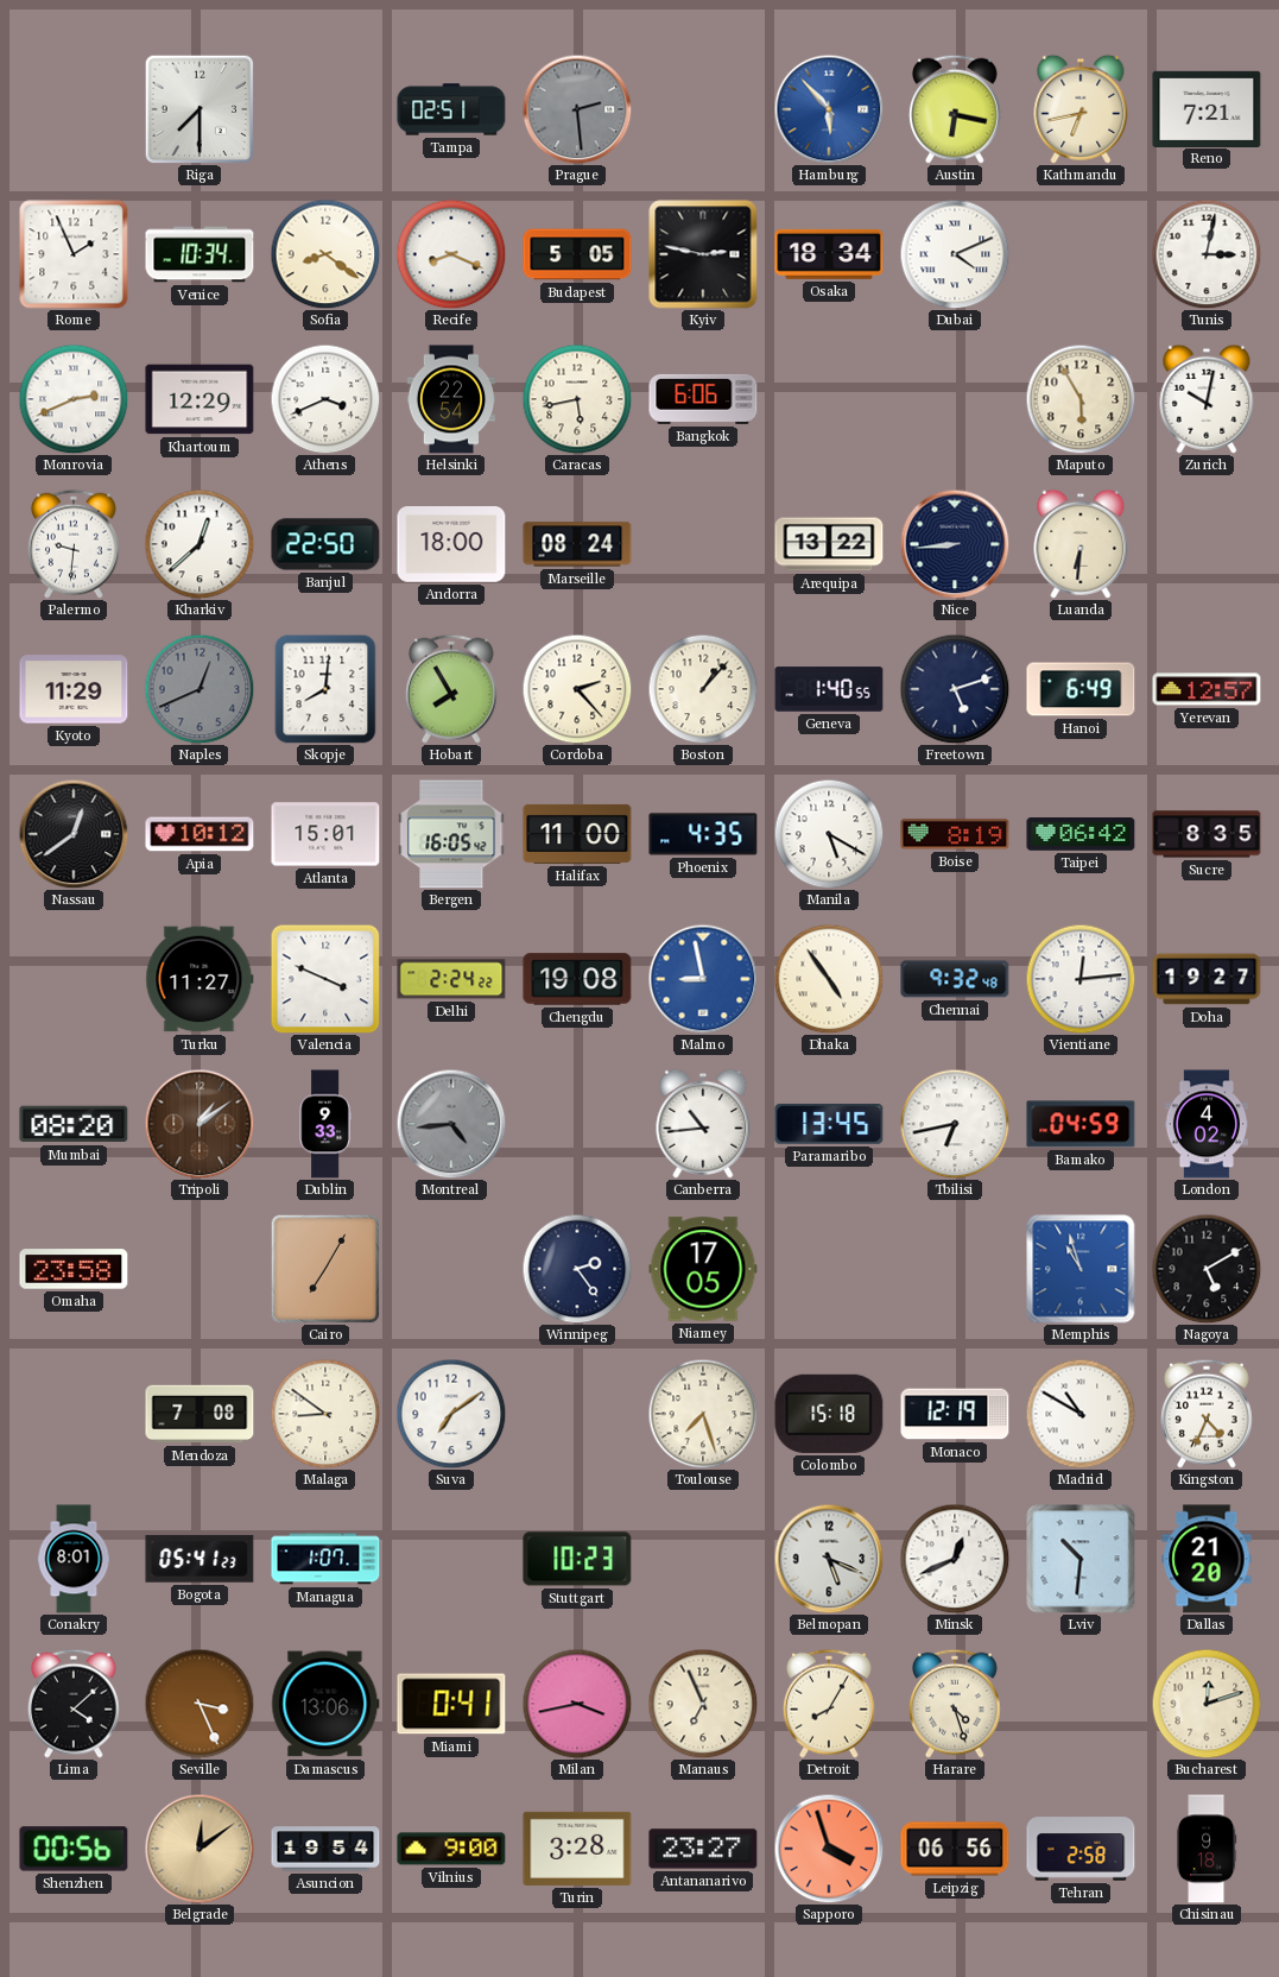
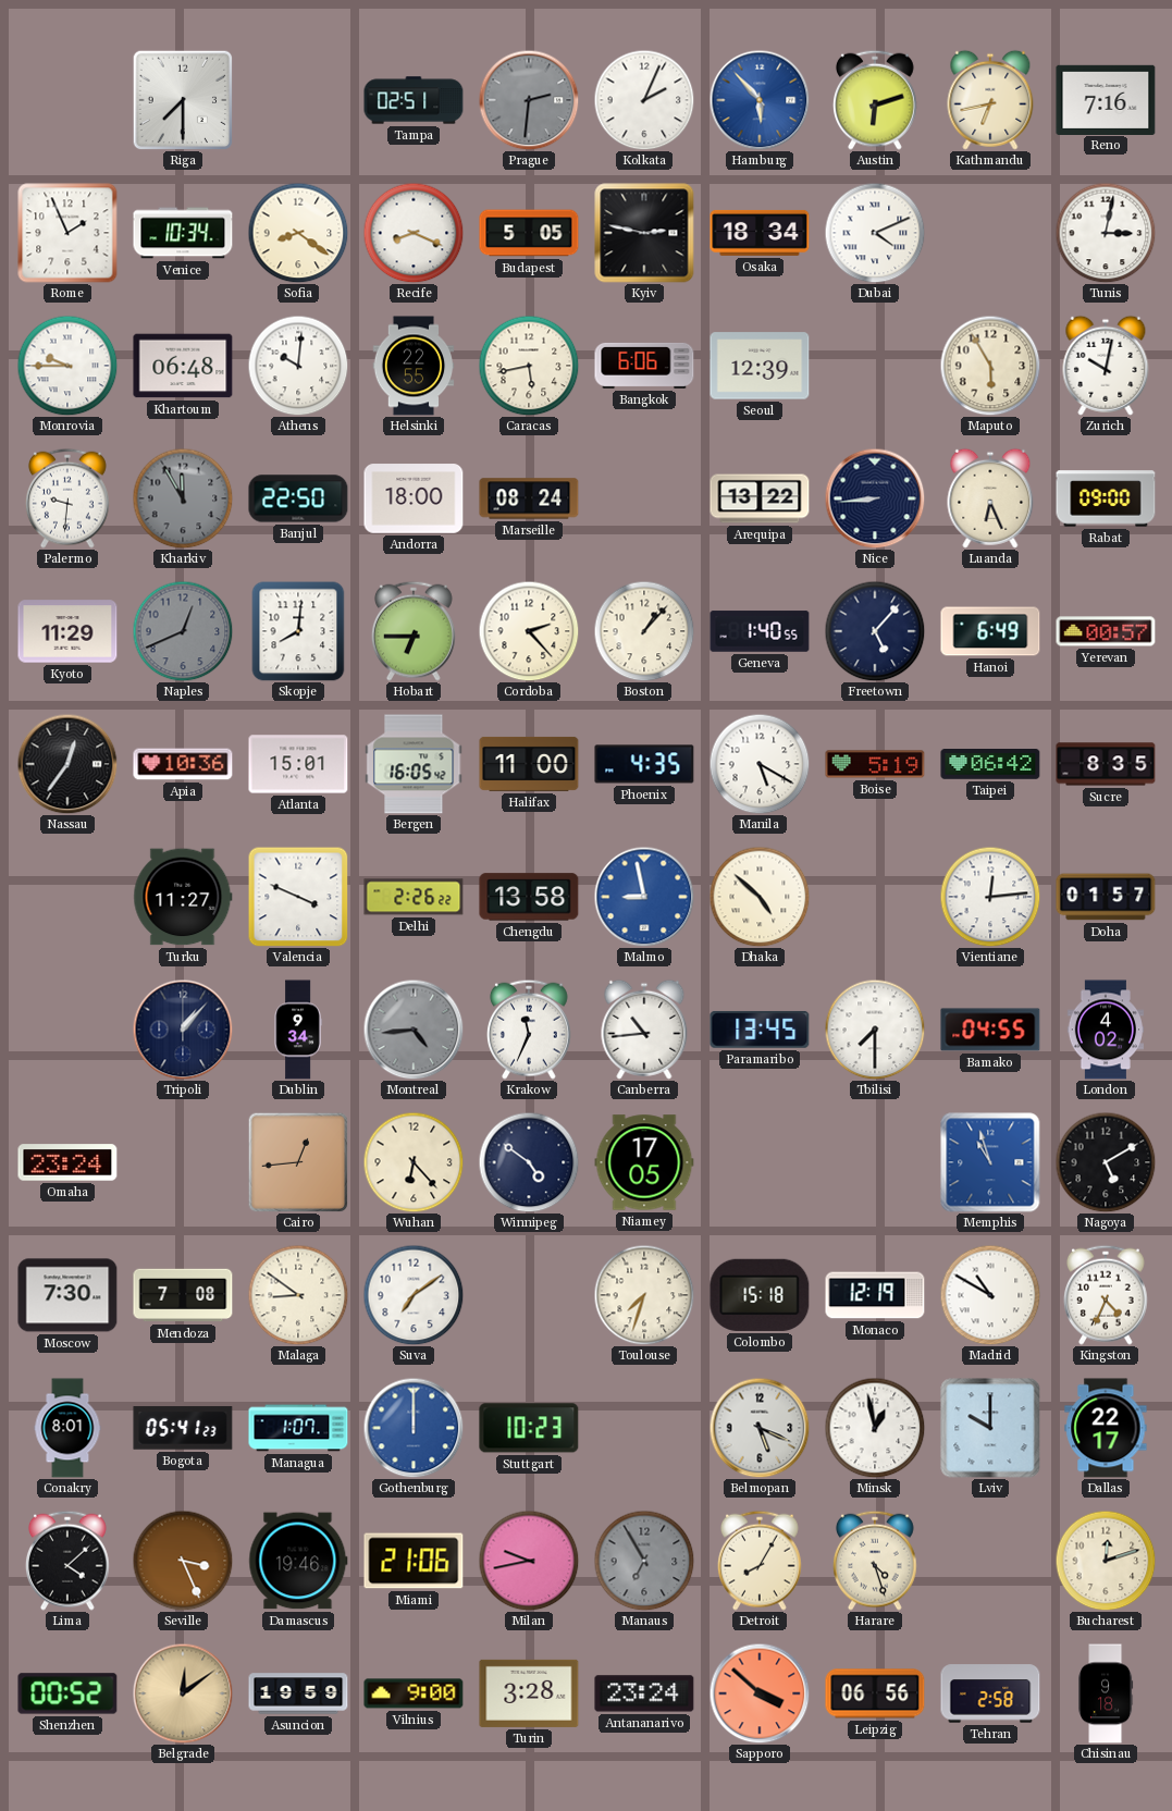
Prague: 2:29 -> 2:31
Kolkata: none -> 2:04
Austin: 6:17 -> 6:12
Reno: 7:21 -> 7:16
Monrovia: 2:41 -> 9:45
Khartoum: 12:29 -> 06:48
Athens: 3:41 -> 10:01
Helsinki: 22:54 -> 22:55
Seoul: none -> 12:39
Kharkiv: 12:38 -> 11:55
Kharkiv dial: white -> grey
Luanda: 6:31 -> 6:26
Rabat: none -> 09:00
Hobart: 7:55 -> 6:45
Freetown: 5:12 -> 5:07
Yerevan: 12:57 -> 00:57
Nassau: 12:39 -> 12:36
Apia: 10:12 -> 10:36
Boise: 8:19 -> 5:19
Delhi: 2:24 -> 2:26
Chengdu: 19:08 -> 13:58
Dhaka: 4:54 -> 4:52
Chennai: 9:32 -> none
Doha: 19:27 -> 01:57
Mumbai: 08:20 -> none
Tripoli: 1:09 -> 1:07
Tripoli dial: brown -> navy
Dublin: 9:33 -> 9:34
Krakow: none -> 11:34
Tbilisi: 6:43 -> 7:30
Bamako: 04:59 -> 04:55
Omaha: 23:58 -> 23:24
Cairo: 7:05 -> 12:44
Wuhan: none -> 6:23
Winnipeg: 2:24 -> 4:51
Moscow: none -> 7:30
Toulouse: 7:27 -> 7:33
Gothenburg: none -> 12:00
Minsk: 12:41 -> 12:58
Lviv: 10:31 -> 10:00
Dallas: 21:20 -> 22:17
Damascus: 13:06 -> 19:46
Miami: 0:41 -> 21:06
Milan: 3:43 -> 9:43
Manaus: 6:56 -> 6:55
Manaus dial: cream -> grey
Shenzhen: 00:56 -> 00:52
Asuncion: 19:54 -> 19:59
Antananarivo: 23:27 -> 23:24
Sapporo: 3:57 -> 3:52
